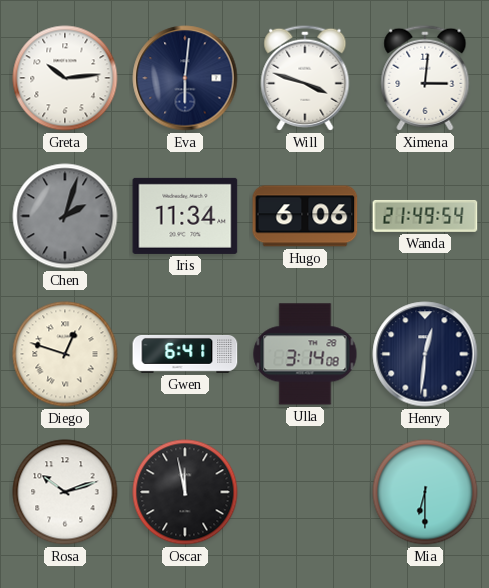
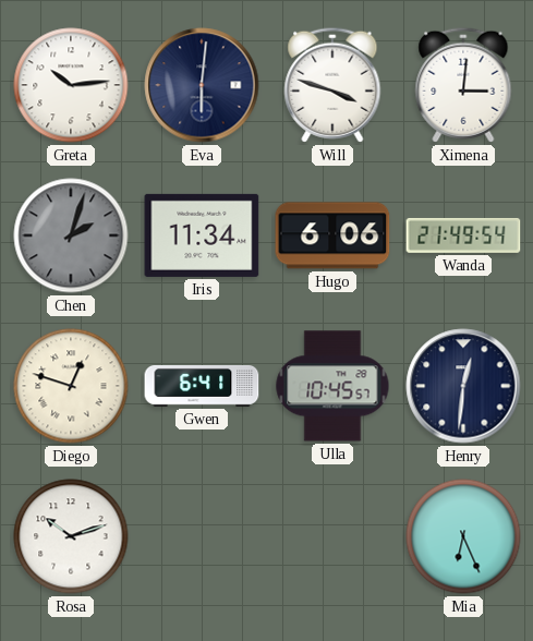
Ulla: 3:14 -> 10:45
Oscar: 11:58 -> none
Mia: 6:30 -> 6:26
